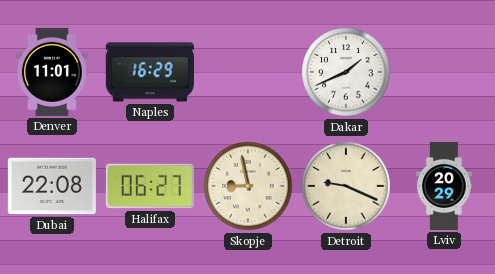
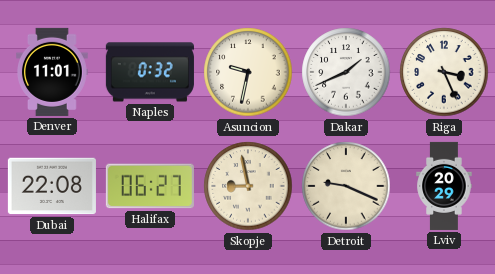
Naples: 16:29 -> 0:32
Asuncion: none -> 9:32
Riga: none -> 3:26
